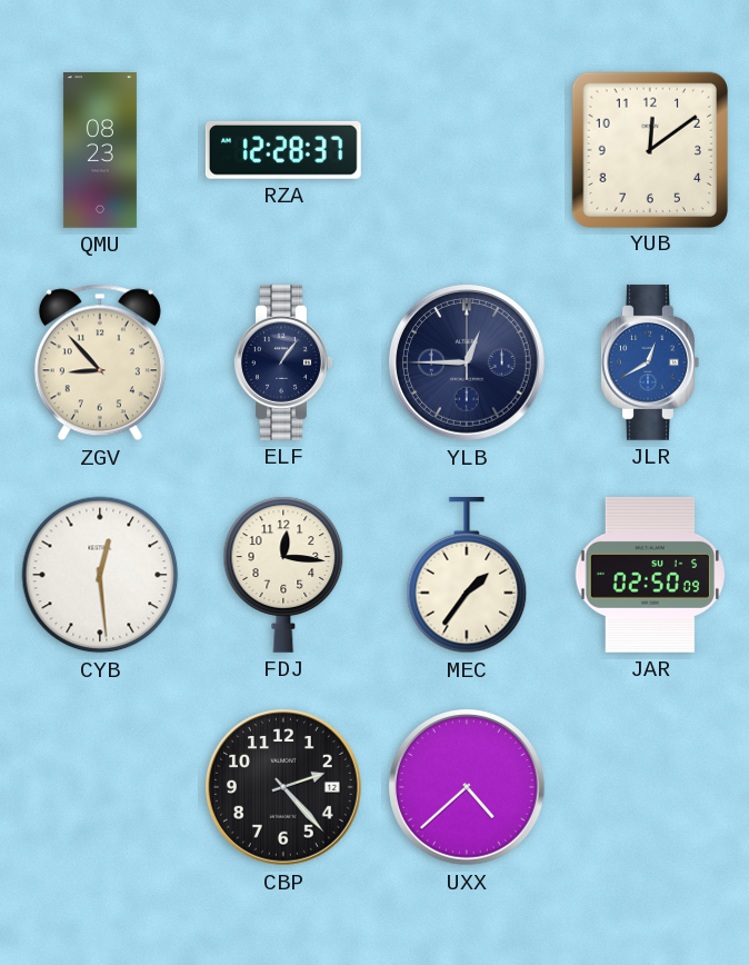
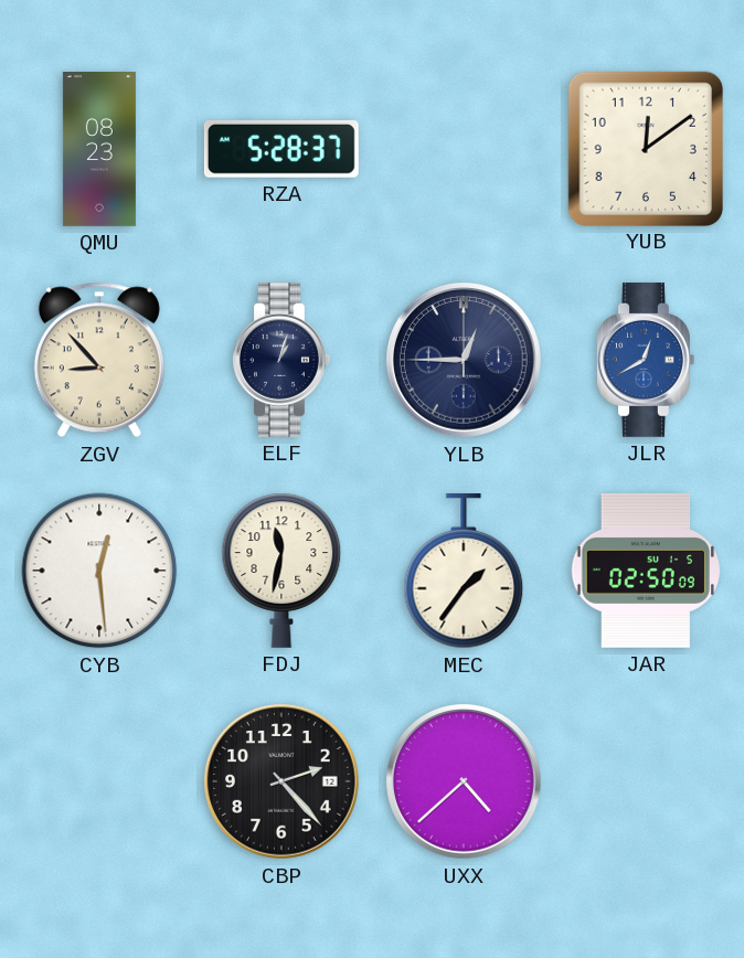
RZA: 12:28 -> 5:28
ELF: 1:06 -> 1:03
FDJ: 12:16 -> 11:32
